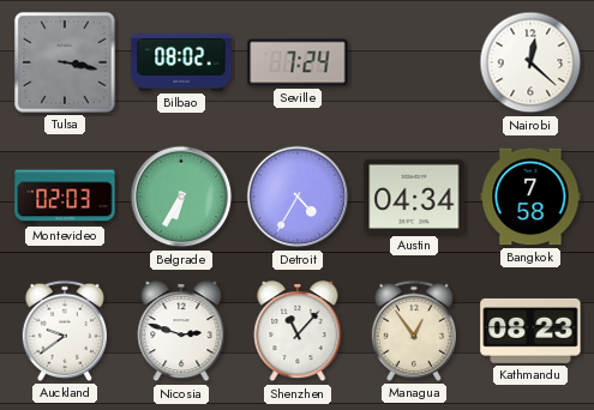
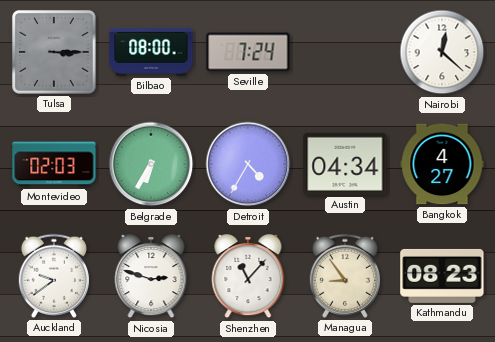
Tulsa: 3:17 -> 3:15
Bilbao: 08:02 -> 08:00
Bangkok: 7:58 -> 4:27
Managua: 12:54 -> 8:54
